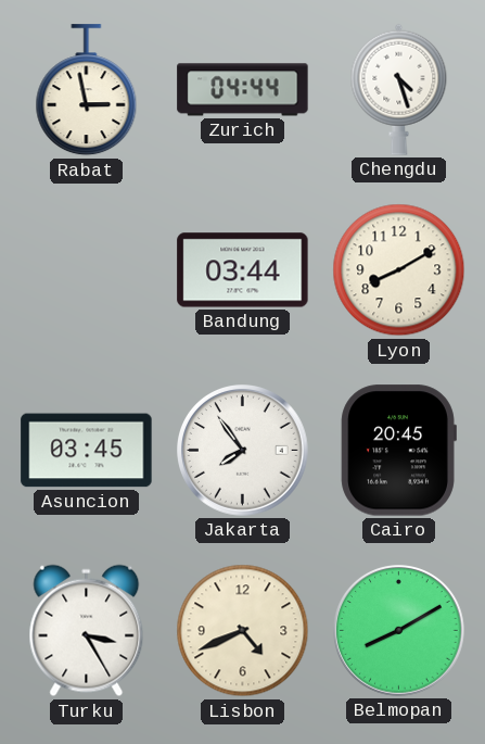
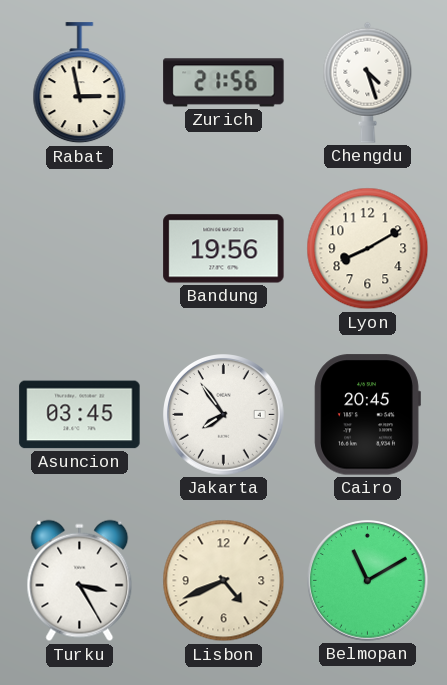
Zurich: 04:44 -> 21:56
Bandung: 03:44 -> 19:56
Belmopan: 8:10 -> 11:10
